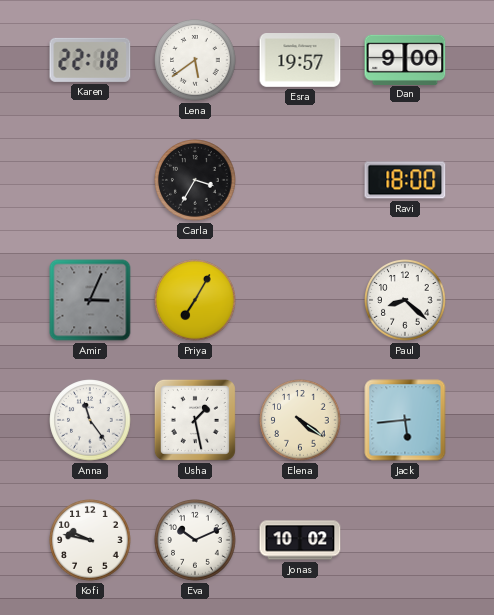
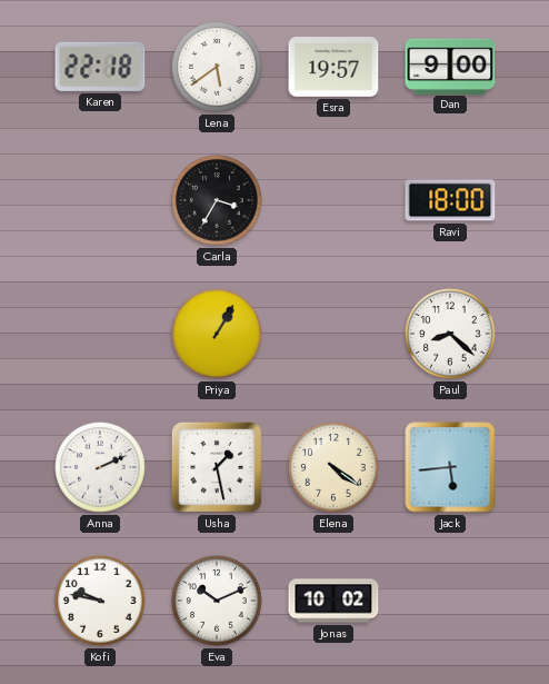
Amir: 3:04 -> none
Priya: 7:05 -> 1:05
Anna: 11:24 -> 2:11
